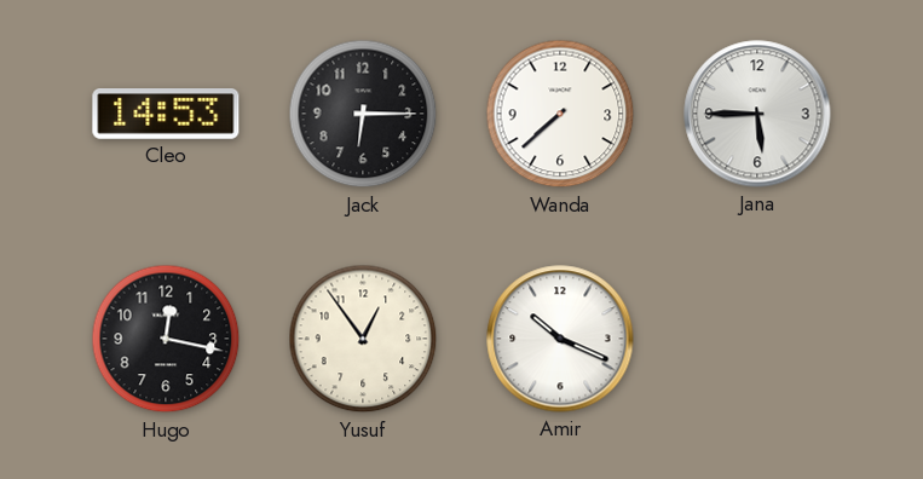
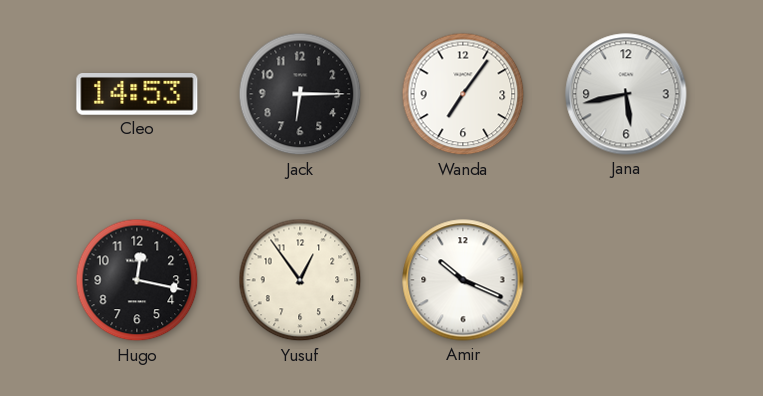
Wanda: 7:38 -> 7:06
Jana: 5:45 -> 5:43
